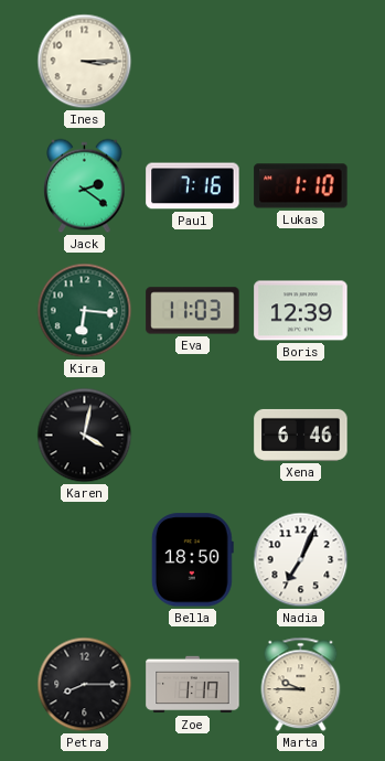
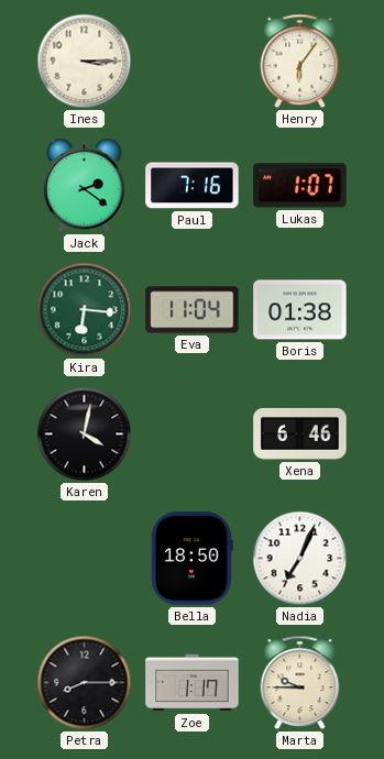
Henry: none -> 6:06
Lukas: 1:10 -> 1:07
Eva: 11:03 -> 11:04
Boris: 12:39 -> 01:38
